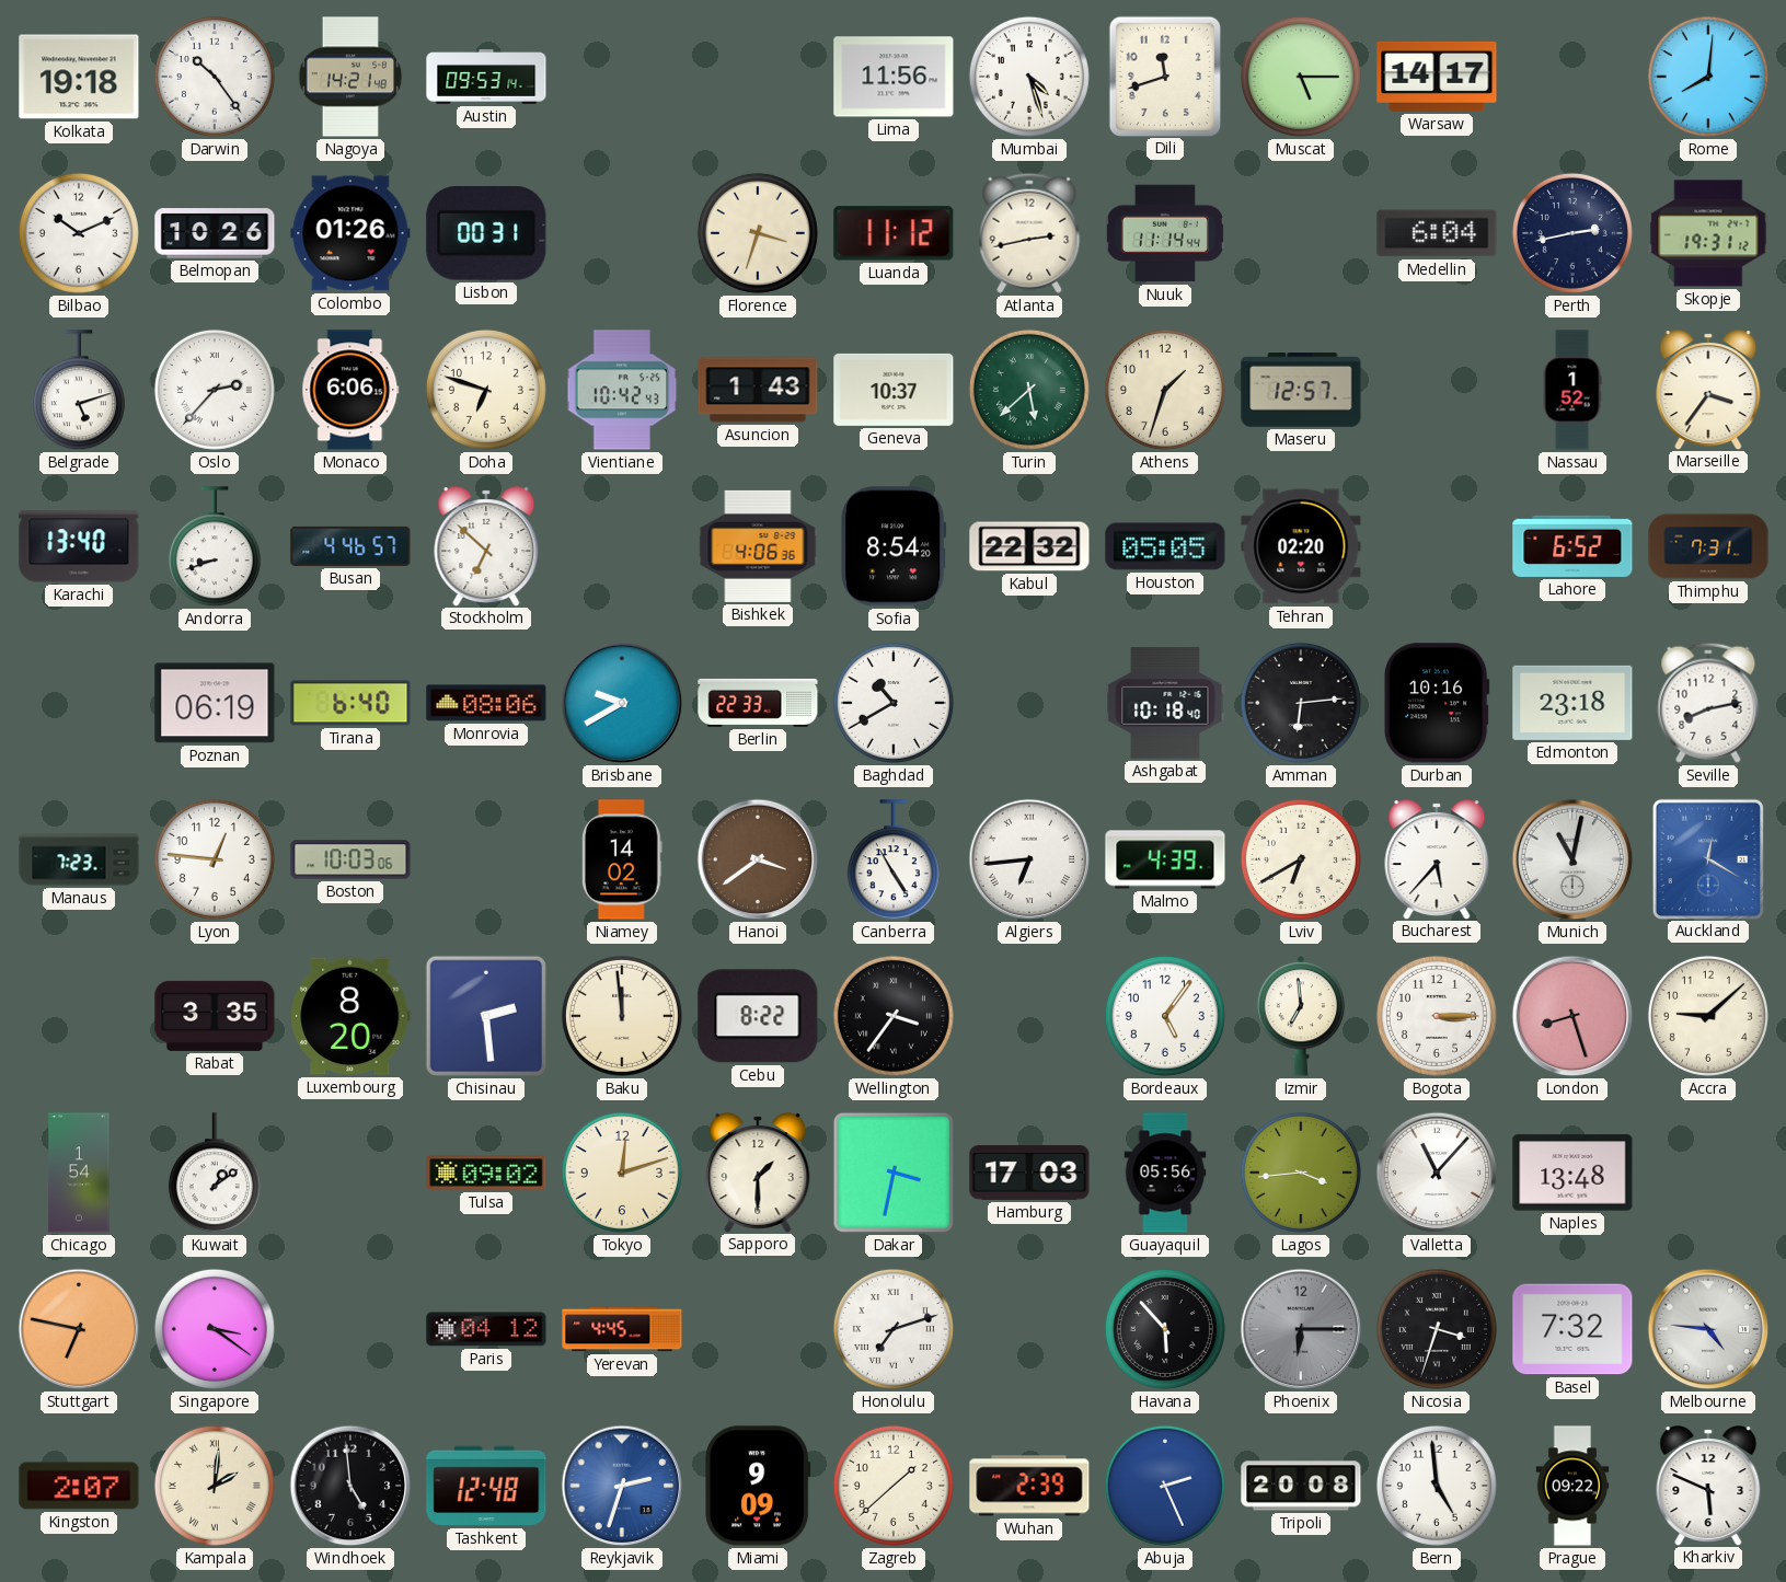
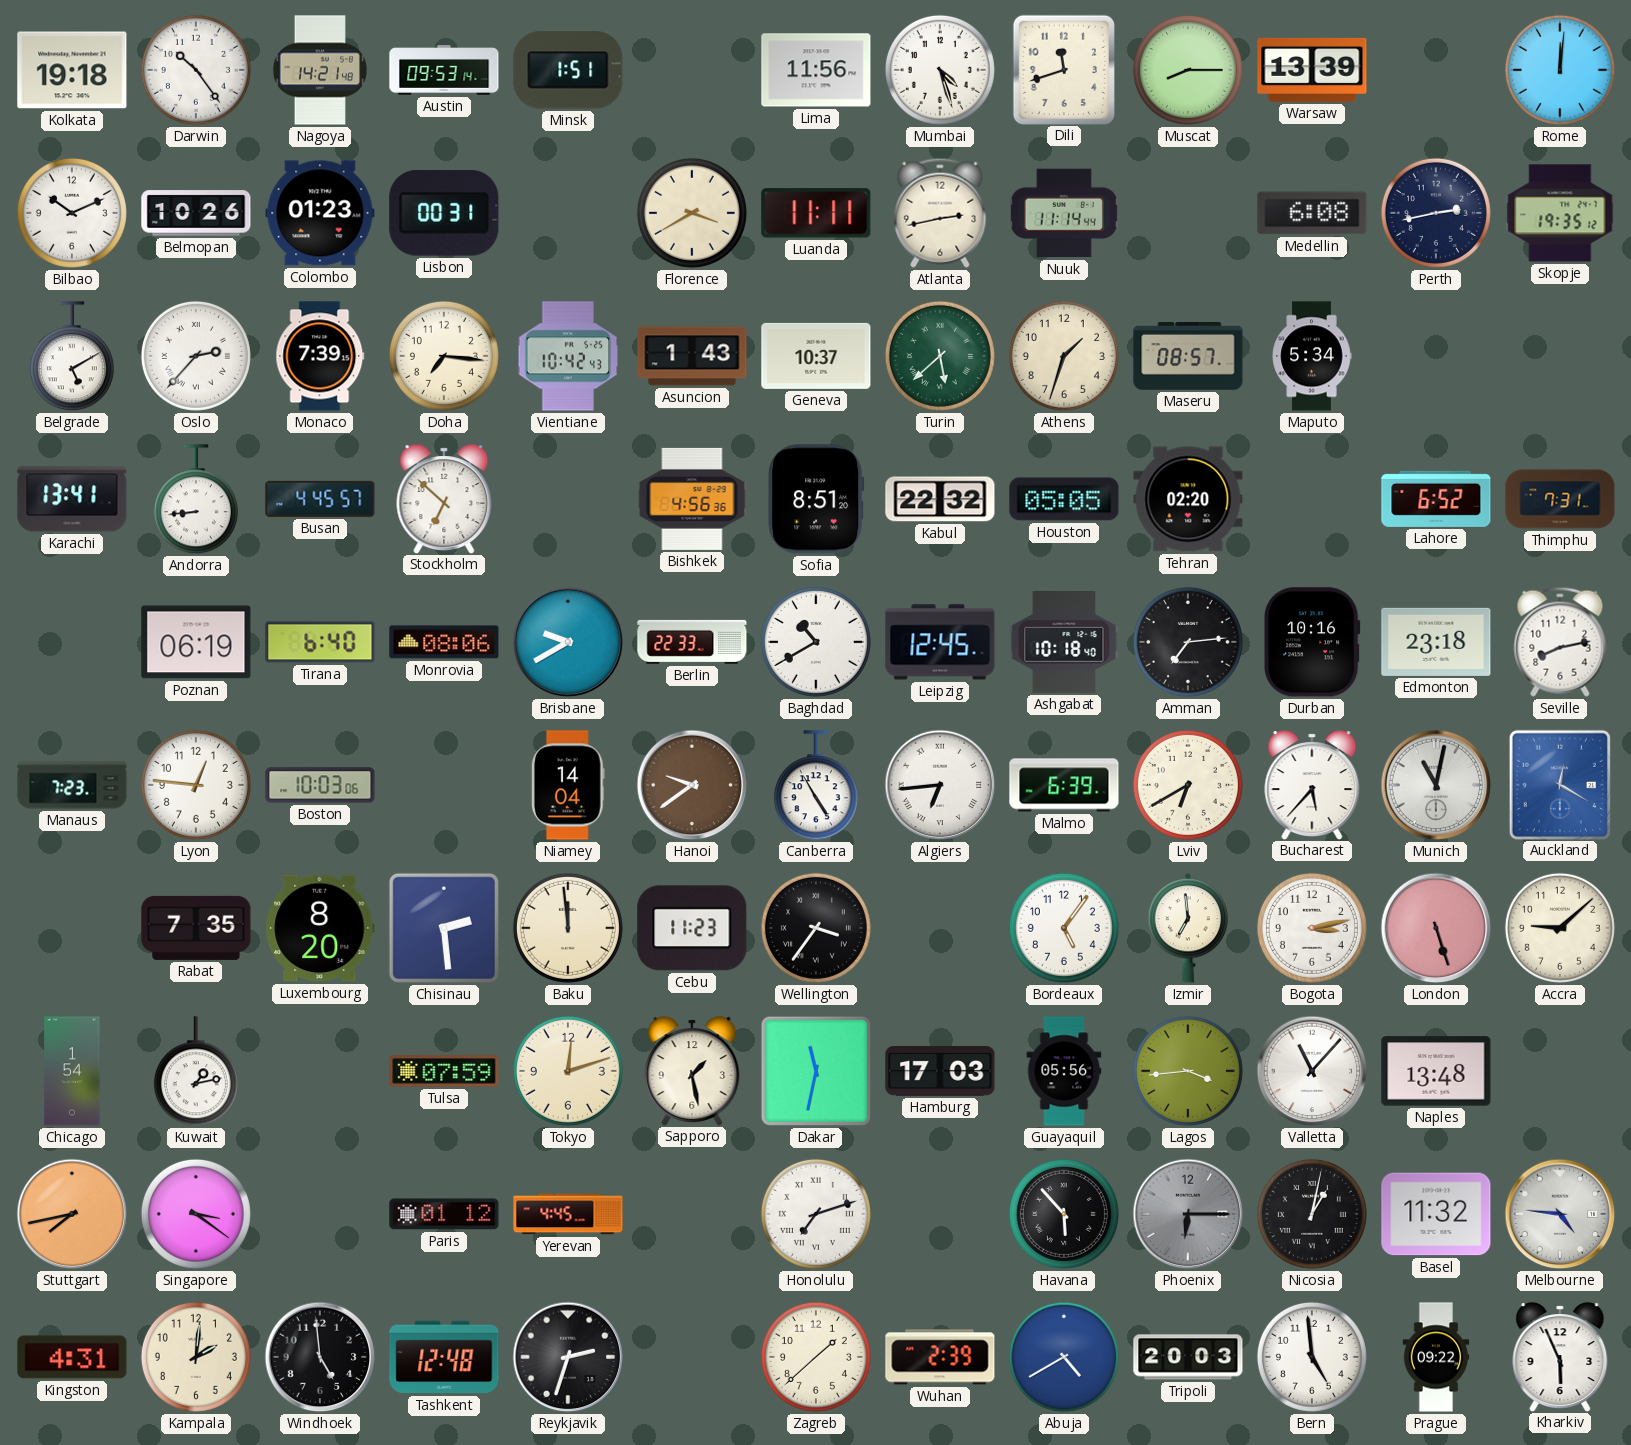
Minsk: none -> 1:51
Muscat: 5:15 -> 8:15
Warsaw: 14:17 -> 13:39
Rome: 8:01 -> 12:01
Colombo: 01:26 -> 01:23
Florence: 3:33 -> 3:40
Luanda: 11:12 -> 11:11
Medellin: 6:04 -> 6:08
Skopje: 19:31 -> 19:35
Belgrade: 5:12 -> 5:10
Monaco: 6:06 -> 7:39
Doha: 6:48 -> 7:16
Maseru: 12:57 -> 08:57
Maputo: none -> 5:34
Nassau: 1:52 -> none
Marseille: 3:36 -> none
Karachi: 13:40 -> 13:41
Andorra: 8:42 -> 8:44
Busan: 4:46 -> 4:45
Bishkek: 4:06 -> 4:56
Sofia: 8:54 -> 8:51
Leipzig: none -> 12:45
Amman: 6:14 -> 7:14
Niamey: 14:02 -> 14:04
Hanoi: 3:39 -> 9:39
Malmo: 4:39 -> 6:39
Rabat: 3:35 -> 7:35
Cebu: 8:22 -> 11:23
Bogota: 3:15 -> 3:13
London: 8:27 -> 5:27
Kuwait: 1:09 -> 1:13
Tulsa: 09:02 -> 07:59
Sapporo: 1:30 -> 1:28
Dakar: 3:32 -> 11:32
Stuttgart: 6:47 -> 7:43
Paris: 04:12 -> 01:12
Nicosia: 3:33 -> 1:02
Basel: 7:32 -> 11:32
Kingston: 2:07 -> 4:31
Kampala numerals: Roman -> Arabic
Reykjavik dial: blue -> black
Miami: 9:09 -> none
Abuja: 2:26 -> 4:40
Tripoli: 20:08 -> 20:03
Kharkiv: 5:49 -> 5:56
